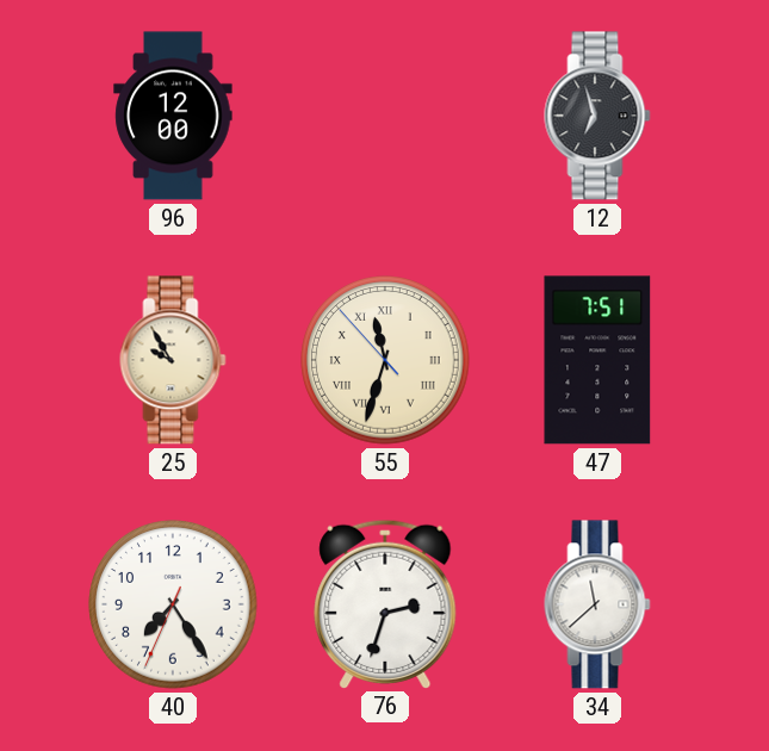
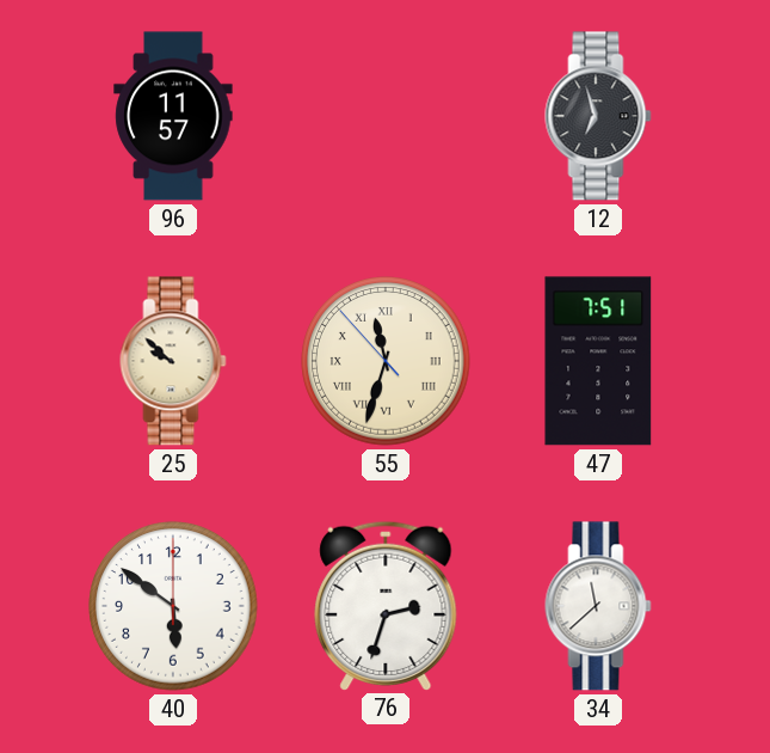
96: 12:00 -> 11:57
25: 9:55 -> 9:52
40: 7:24 -> 5:51
